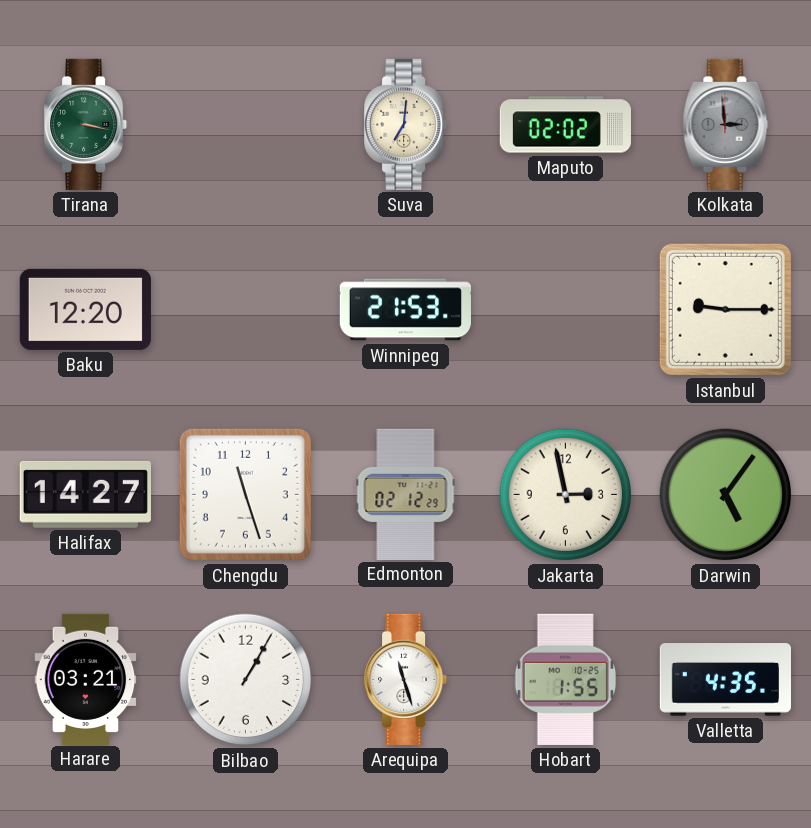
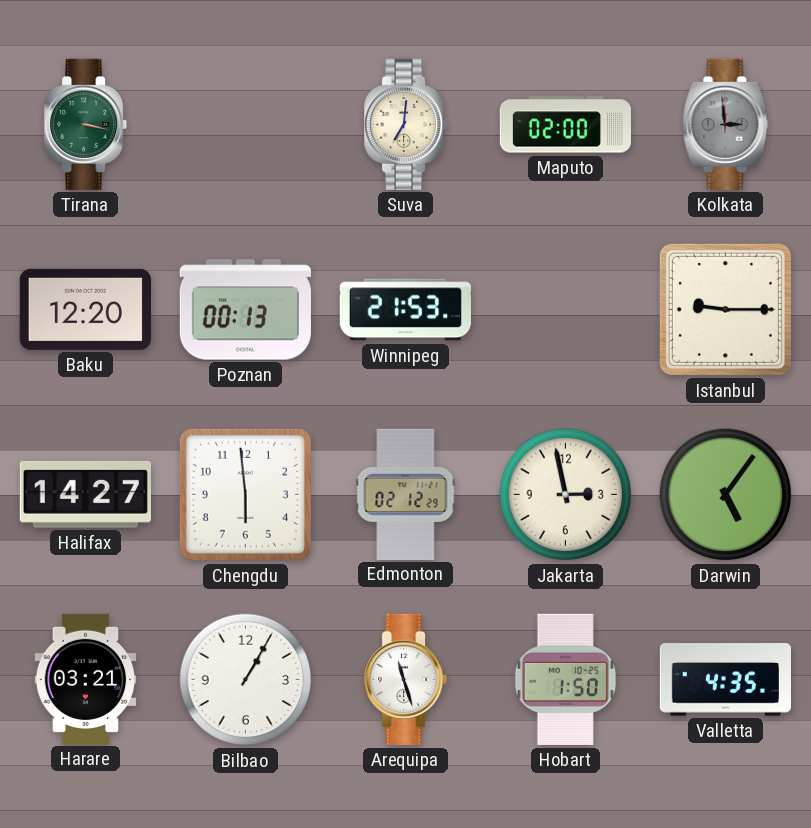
Maputo: 02:02 -> 02:00
Poznan: none -> 00:13
Chengdu: 11:27 -> 5:59
Hobart: 1:55 -> 1:50
